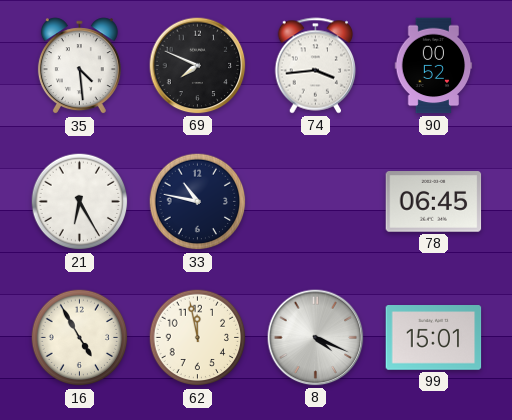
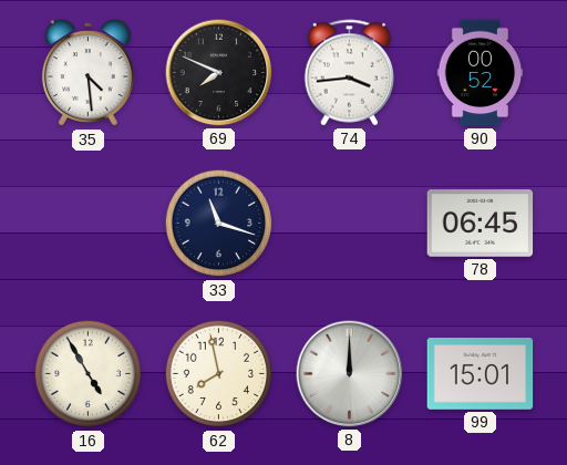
21: 6:25 -> none
33: 10:47 -> 11:18
62: 11:58 -> 7:58
8: 4:19 -> 12:00
